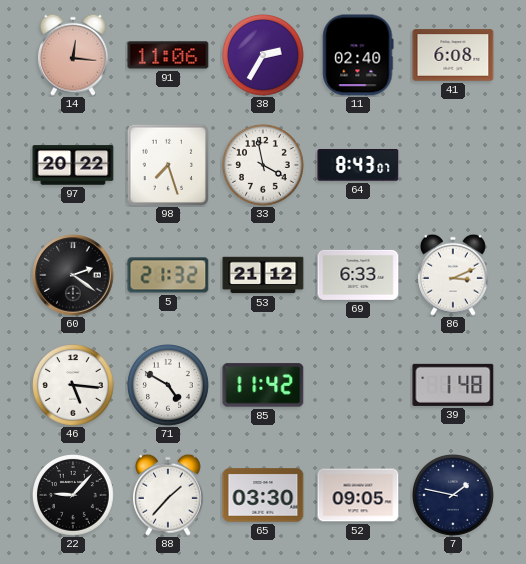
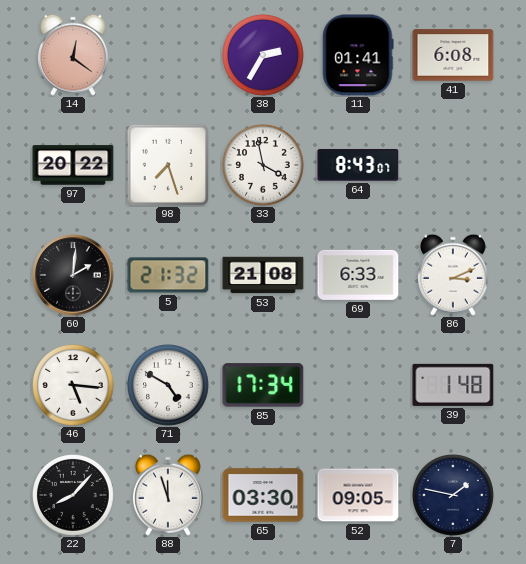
14: 12:16 -> 12:21
91: 11:06 -> none
11: 02:40 -> 01:41
60: 2:21 -> 2:01
53: 21:12 -> 21:08
85: 11:42 -> 17:34
22: 9:07 -> 8:07
88: 1:37 -> 11:57
